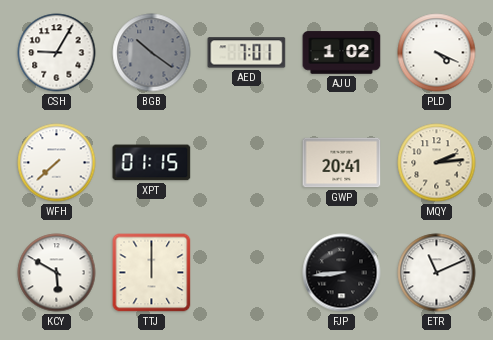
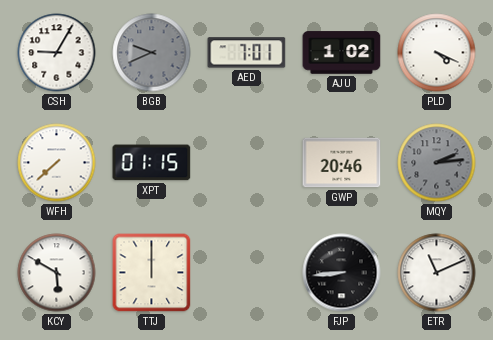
BGB: 10:21 -> 9:41
GWP: 20:41 -> 20:46
MQY dial: cream -> grey
